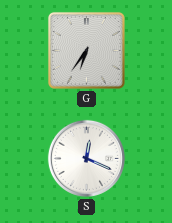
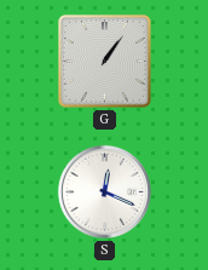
G: 6:36 -> 1:06
